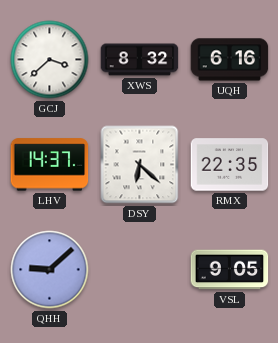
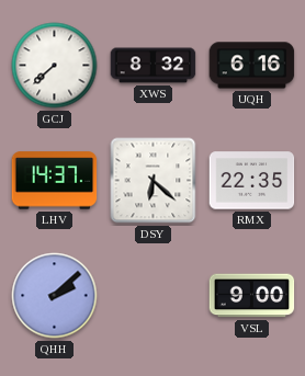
GCJ: 3:38 -> 7:38
QHH: 9:08 -> 2:08
VSL: 9:05 -> 9:00
